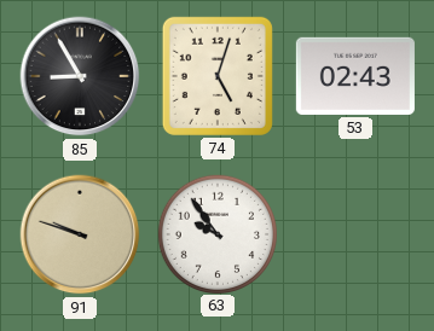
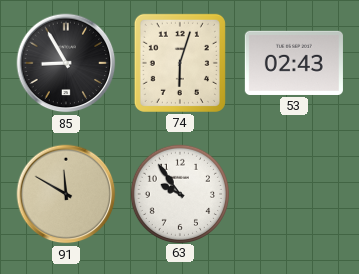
74: 5:03 -> 6:03
91: 9:48 -> 11:50
